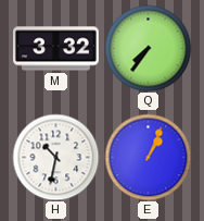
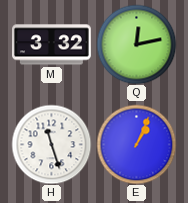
Q: 7:36 -> 12:13
H: 10:32 -> 11:27
